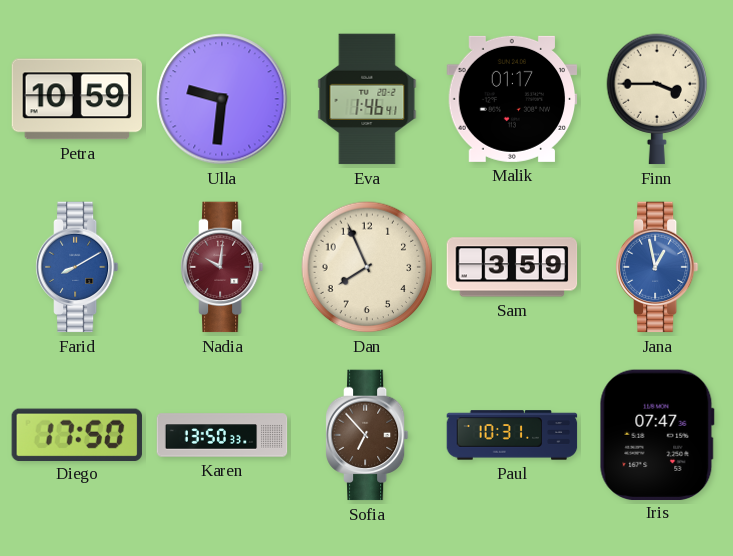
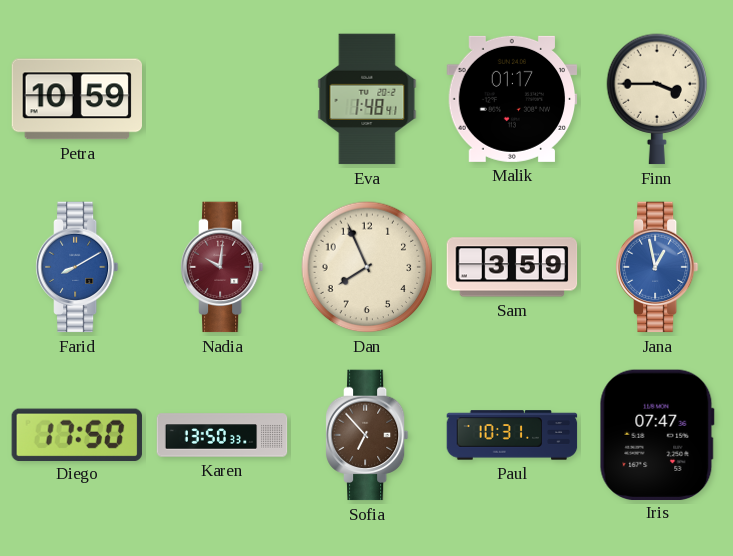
Ulla: 9:31 -> none
Eva: 1:46 -> 1:48
